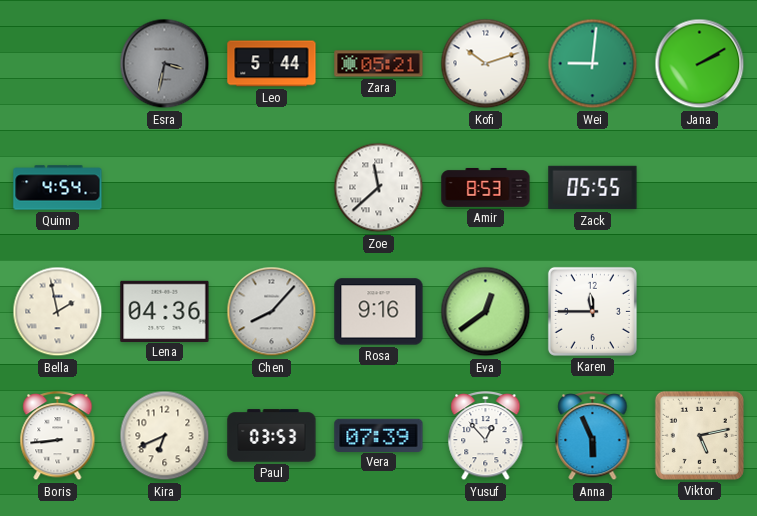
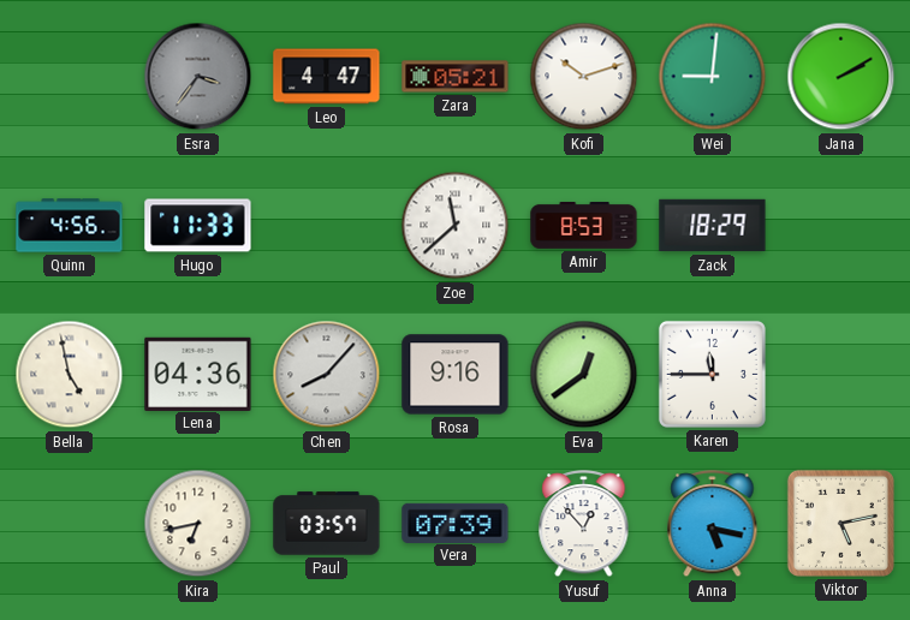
Esra: 3:32 -> 3:36
Leo: 5:44 -> 4:47
Quinn: 4:54 -> 4:56
Hugo: none -> 11:33
Zack: 05:55 -> 18:29
Bella: 1:58 -> 4:58
Boris: 8:44 -> none
Kira: 6:41 -> 6:43
Paul: 03:53 -> 03:57
Anna: 5:56 -> 5:17
